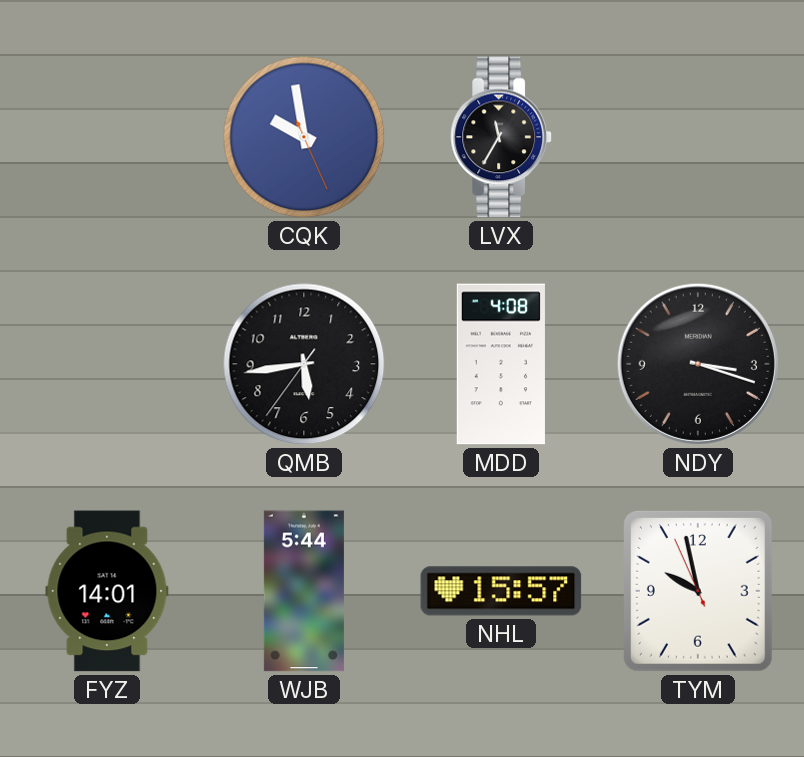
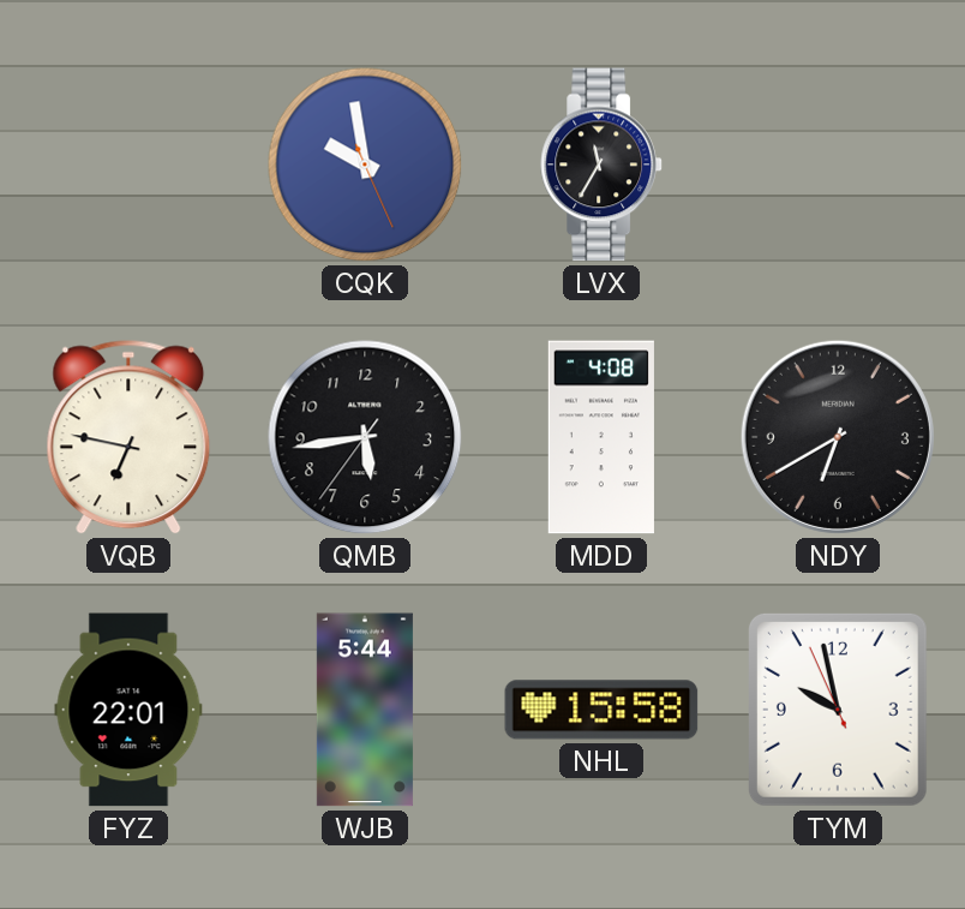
VQB: none -> 6:47
NDY: 3:18 -> 6:40
FYZ: 14:01 -> 22:01
NHL: 15:57 -> 15:58
